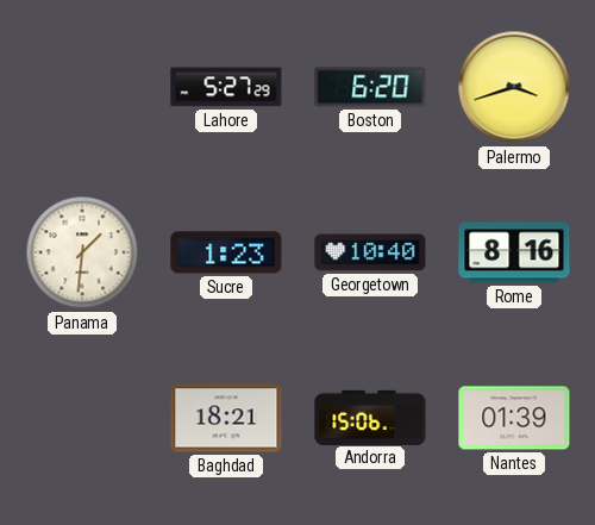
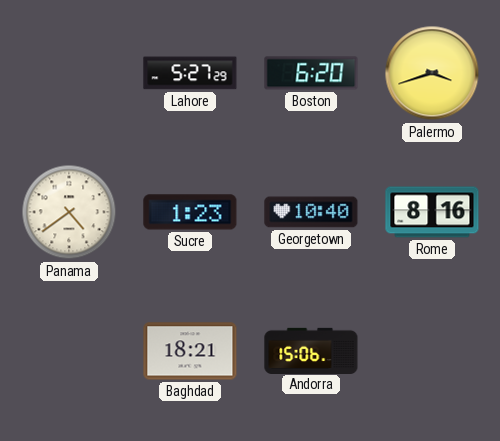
Panama: 1:31 -> 4:39
Nantes: 01:39 -> none
